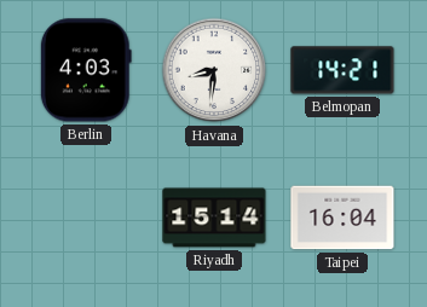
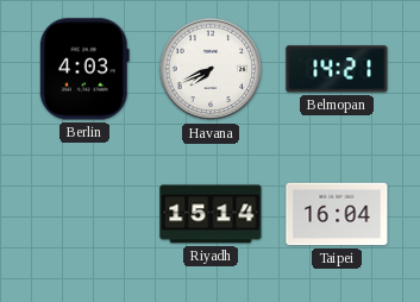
Havana: 8:31 -> 7:41
